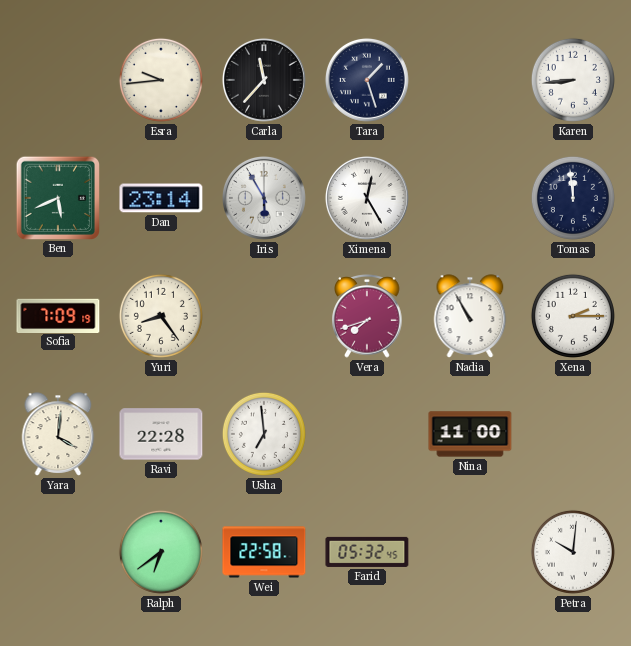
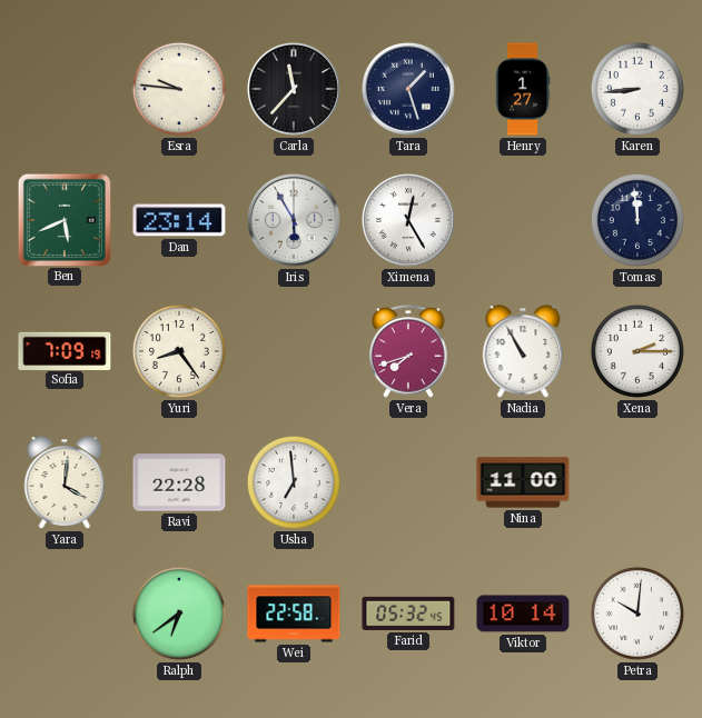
Esra: 9:44 -> 9:46
Henry: none -> 1:27
Viktor: none -> 10:14
